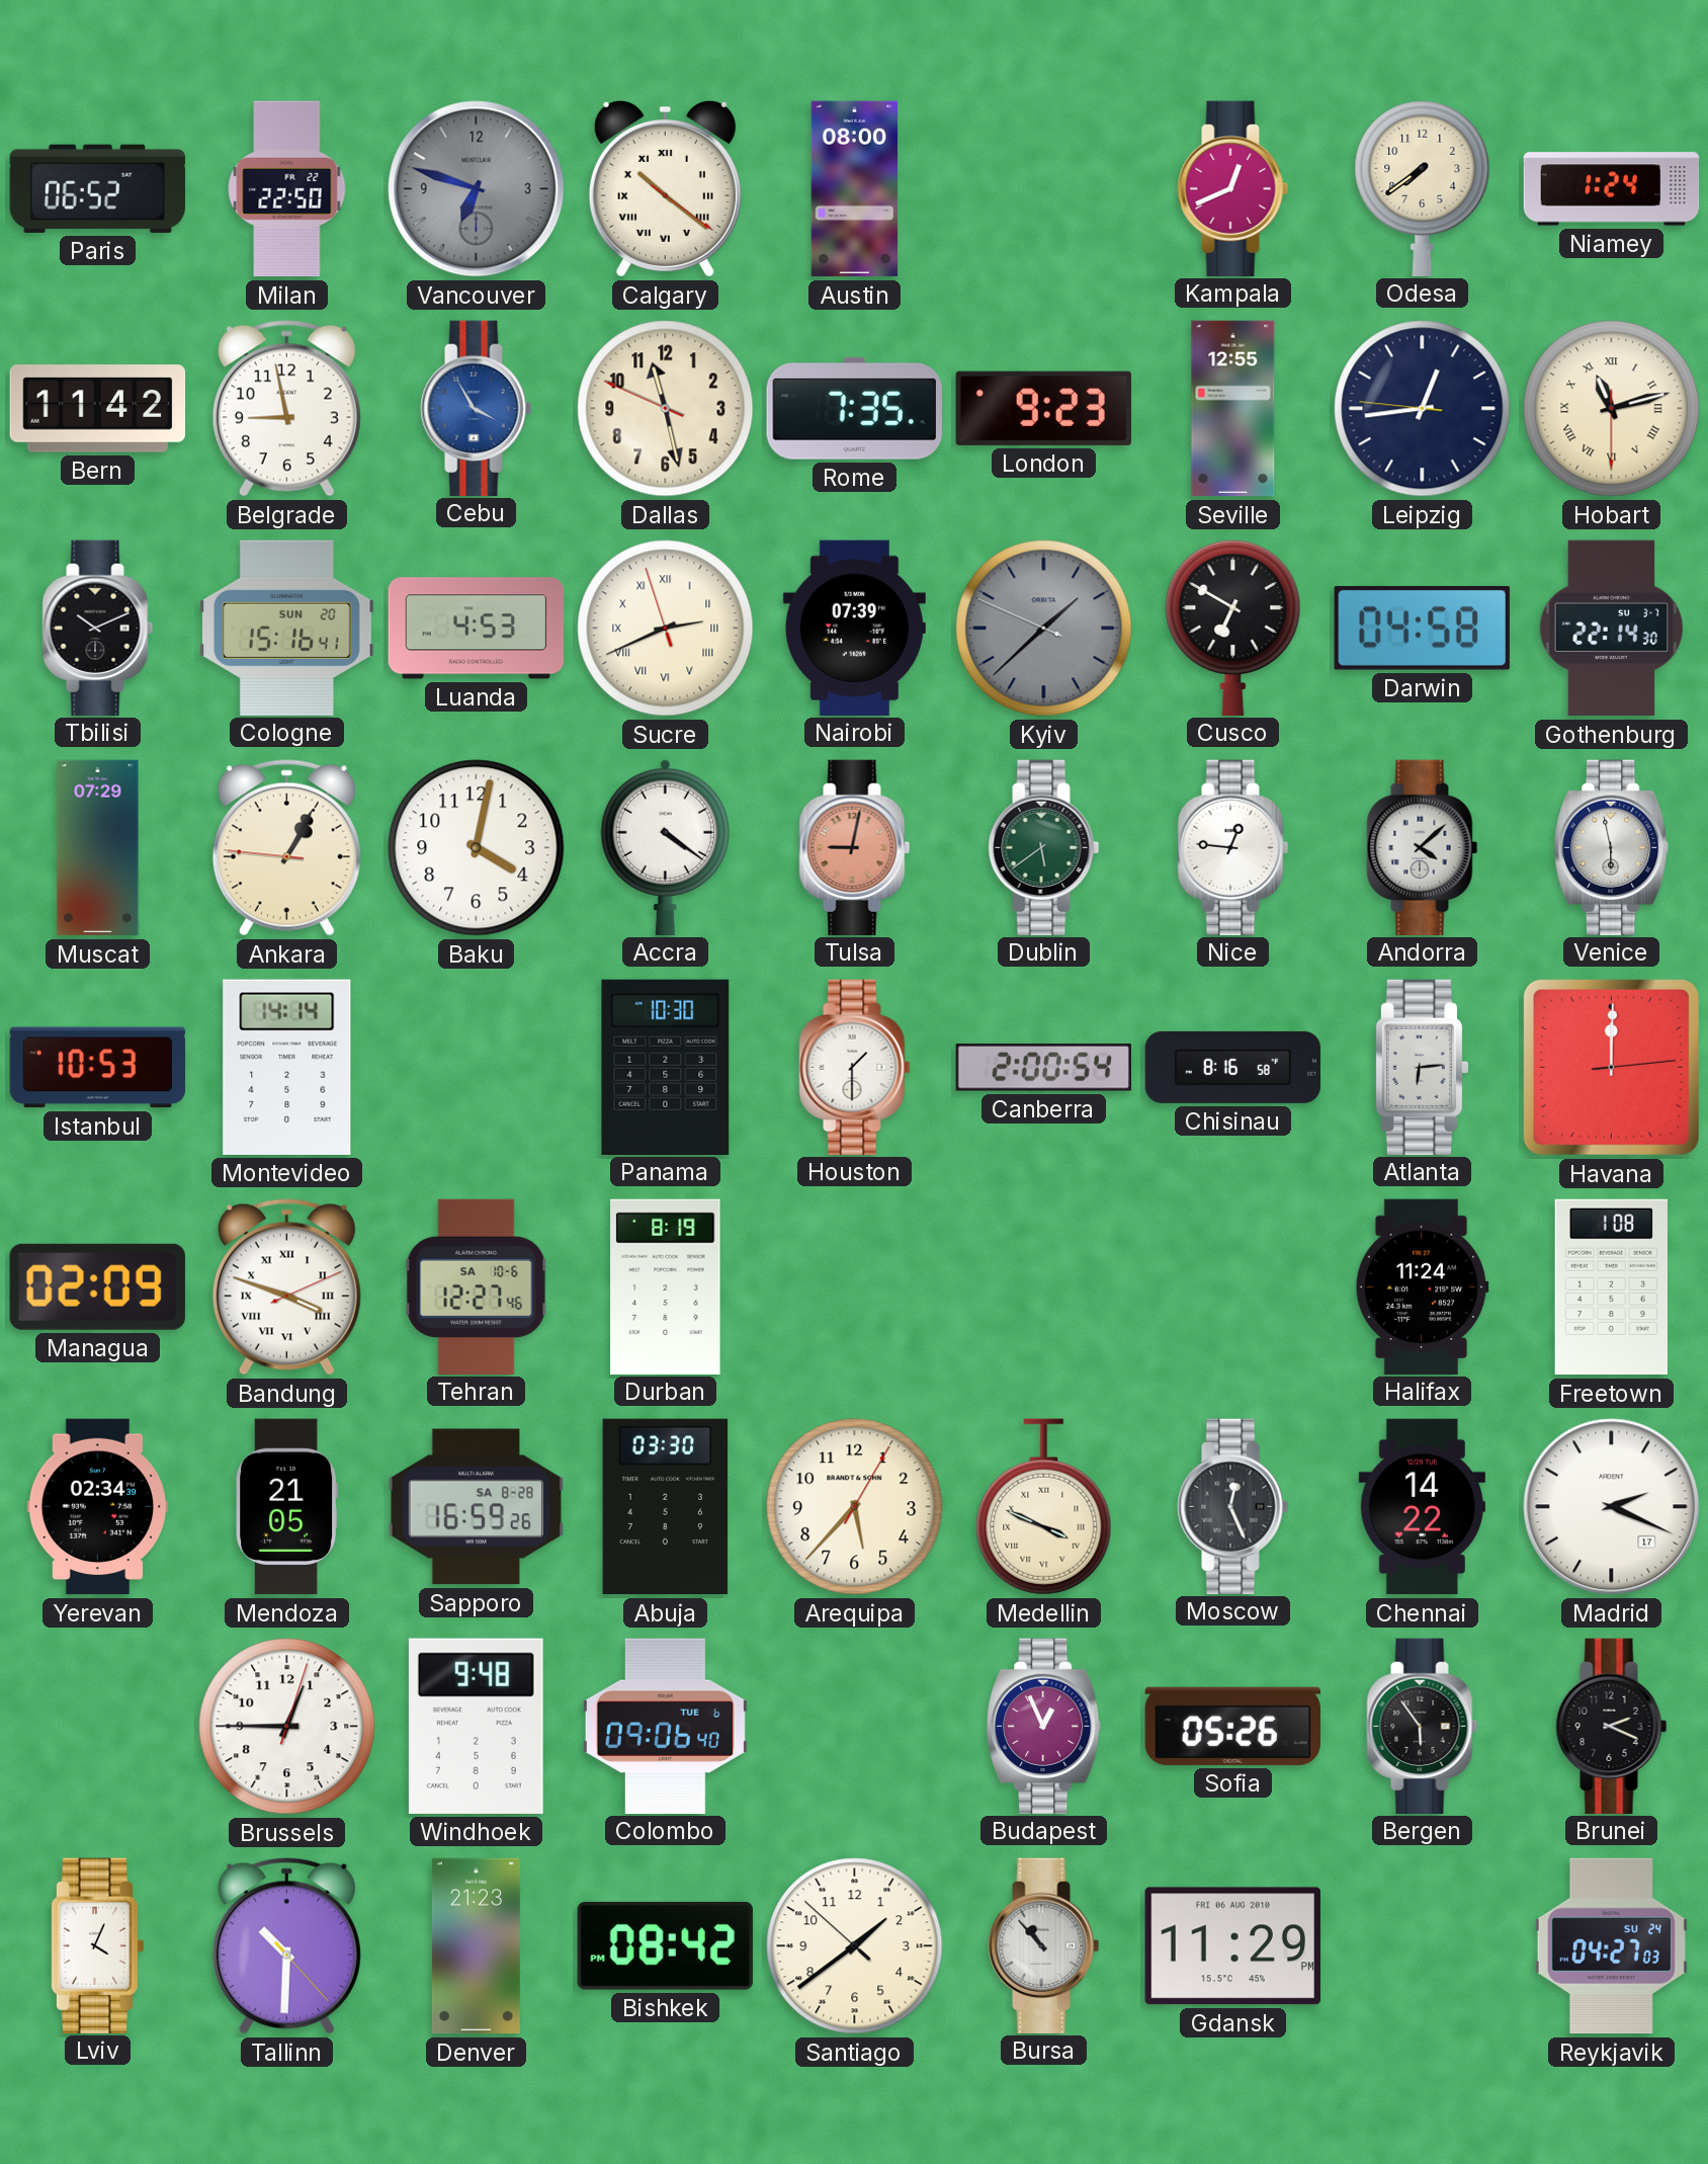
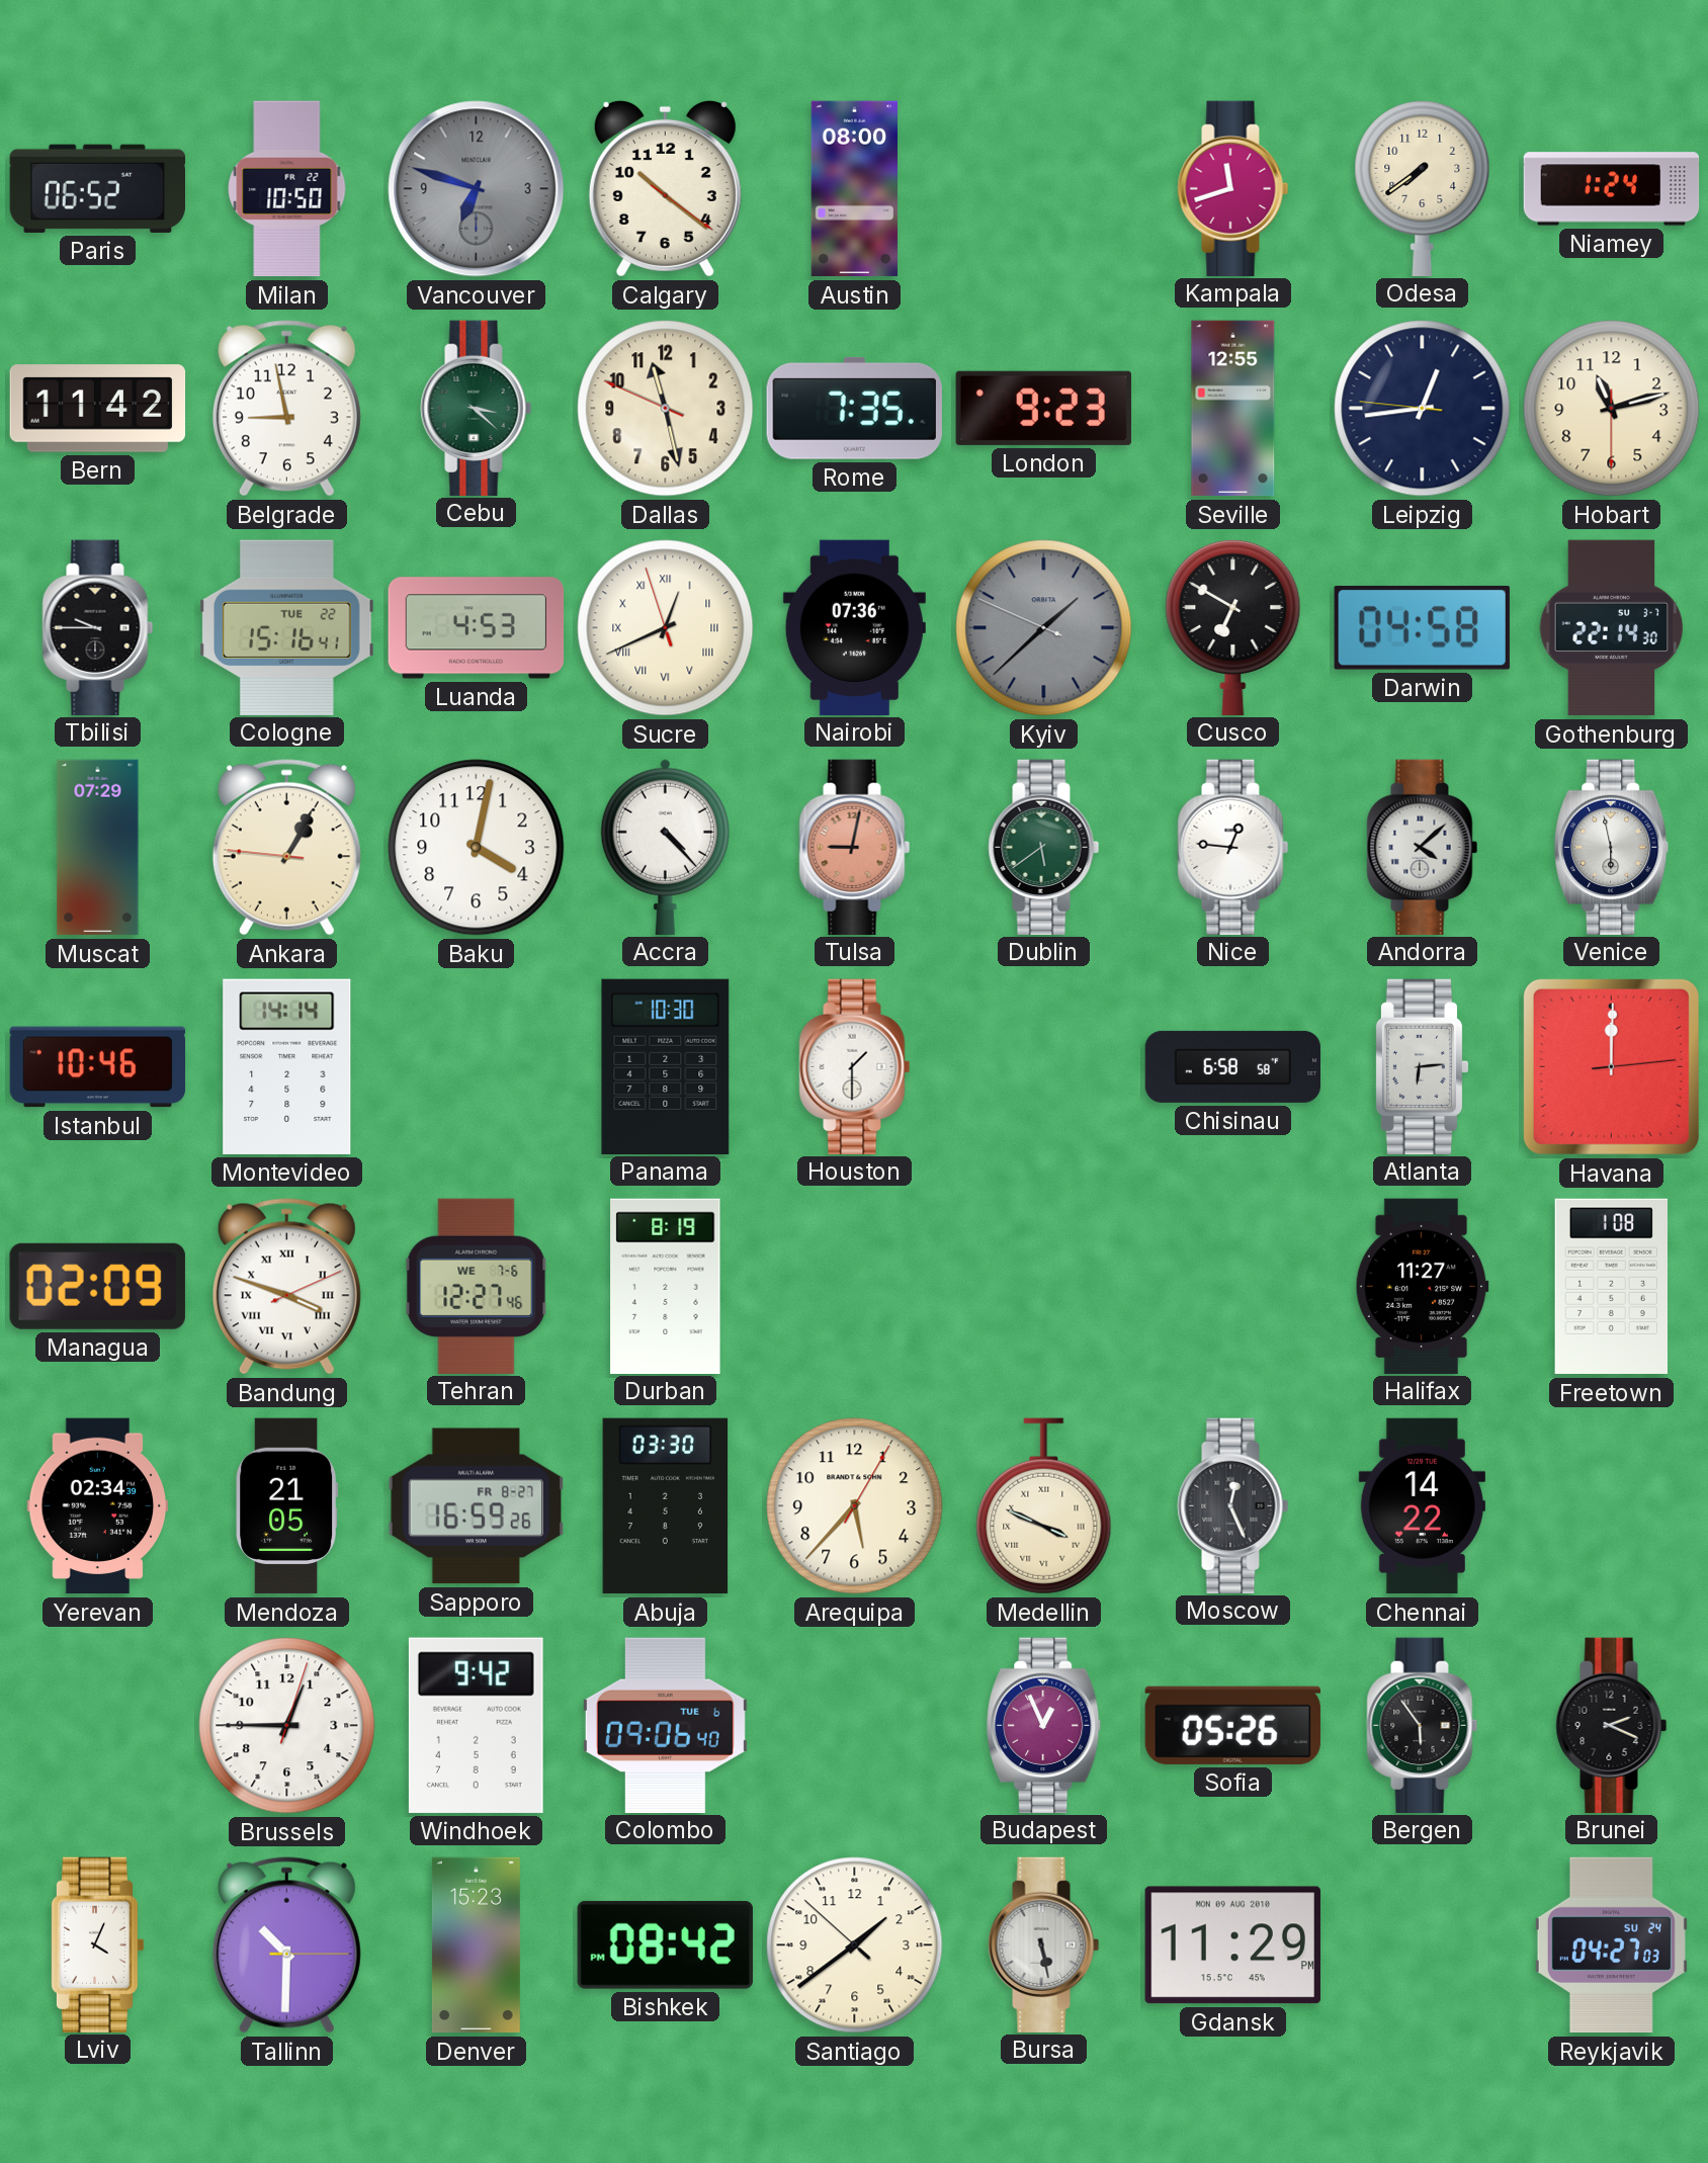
Milan: 22:50 -> 10:50
Calgary numerals: Roman -> Arabic
Kampala: 12:41 -> 11:42
Cebu: 3:55 -> 3:22
Cebu dial: blue -> green
Hobart numerals: Roman -> Arabic
Tbilisi: 10:11 -> 9:45
Cologne date: SUN 20 -> TUE 22
Sucre: 2:40 -> 12:40
Nairobi: 07:39 -> 07:36
Accra: 4:21 -> 4:23
Istanbul: 10:53 -> 10:46
Canberra: 2:00 -> none
Chisinau: 8:16 -> 6:58
Tehran date: SA 10-6 -> WE 7-6
Halifax: 11:24 -> 11:27
Sapporo date: SA 8-28 -> FR 8-27
Madrid: 2:19 -> none
Windhoek: 9:48 -> 9:42
Tallinn: 10:30:23 -> 10:30:15
Denver: 21:23 -> 15:23
Bursa: 10:53 -> 5:28
Gdansk date: FRI 06 AUG 2010 -> MON 09 AUG 2010
